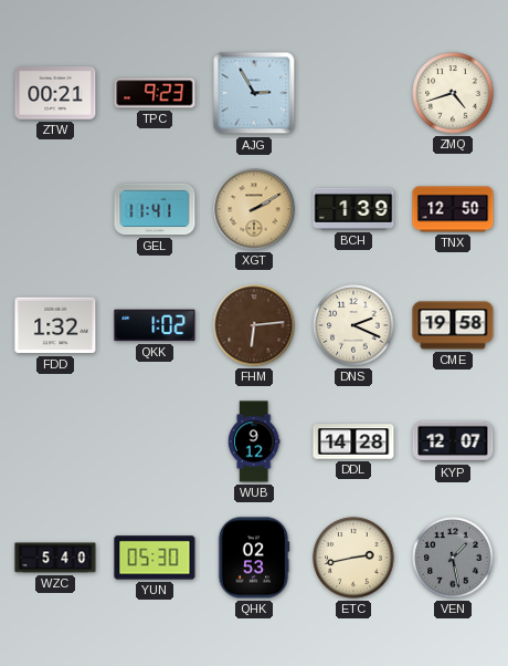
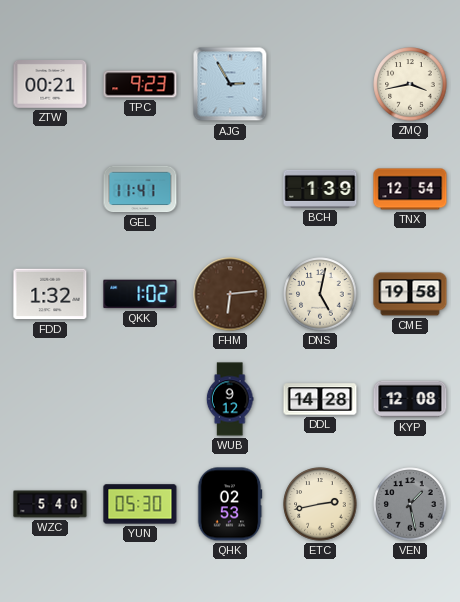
ZMQ: 4:42 -> 3:43
XGT: 2:10 -> none
TNX: 12:50 -> 12:54
DNS: 2:19 -> 5:02
KYP: 12:07 -> 12:08
